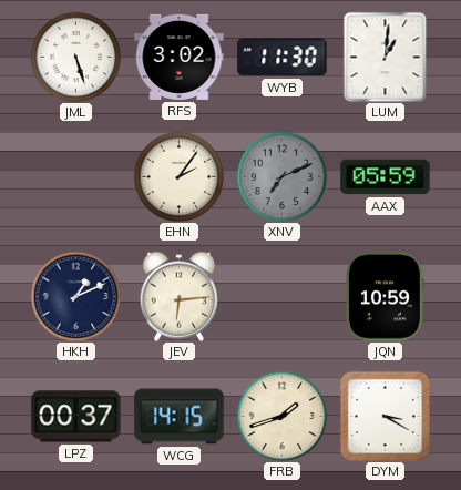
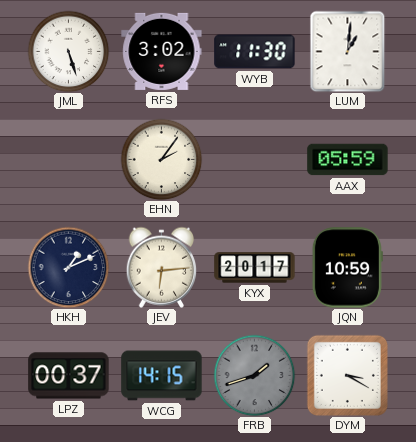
XNV: 7:11 -> none
KYX: none -> 20:17
FRB dial: cream -> grey
